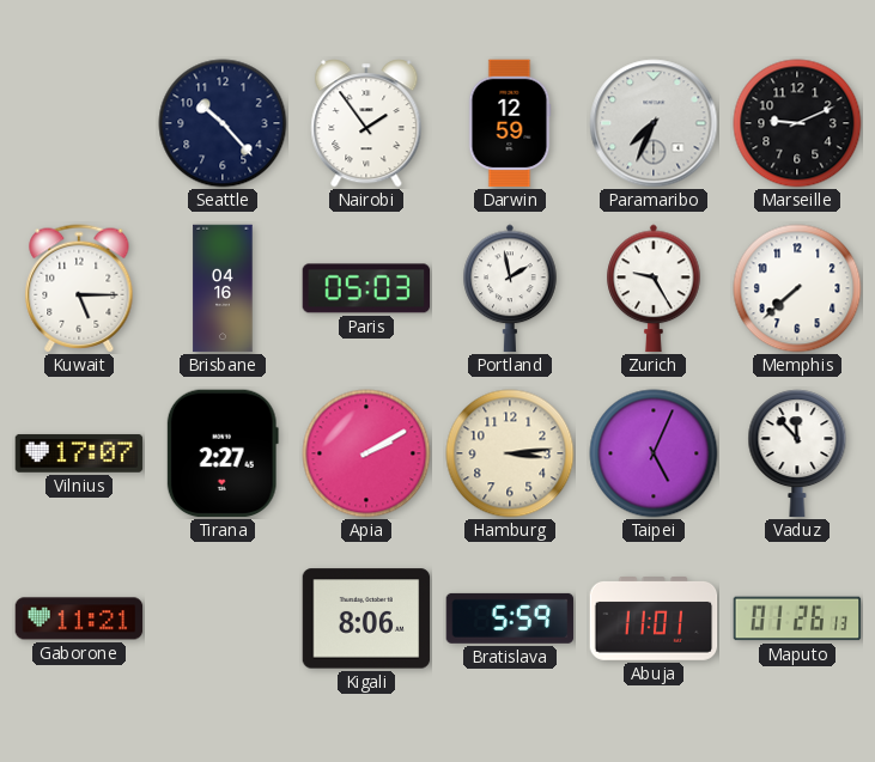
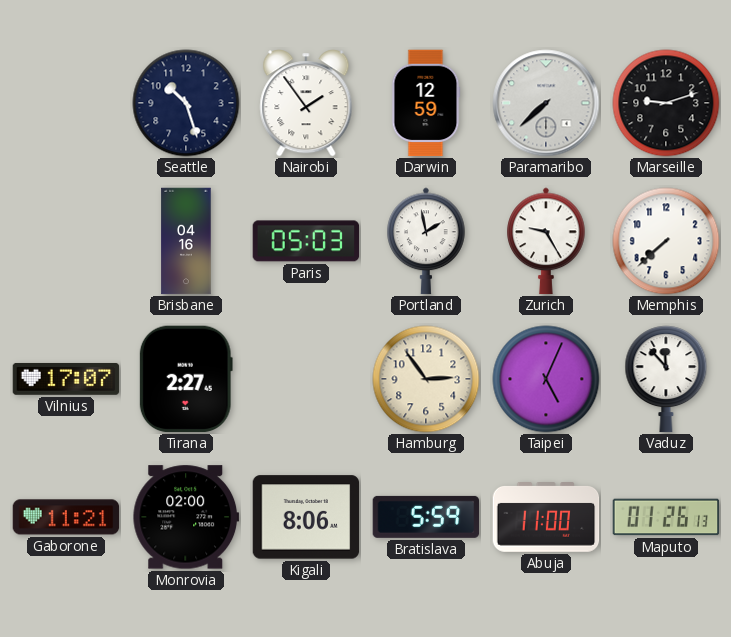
Seattle: 10:23 -> 10:27
Paramaribo: 7:34 -> 7:38
Marseille: 9:11 -> 9:12
Kuwait: 5:15 -> none
Apia: 2:10 -> none
Hamburg: 3:14 -> 2:54
Monrovia: none -> 02:00
Abuja: 11:01 -> 11:00
